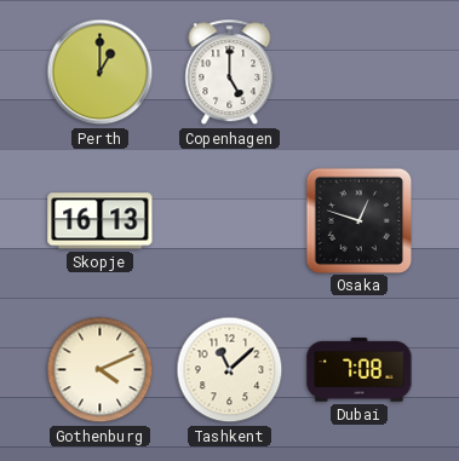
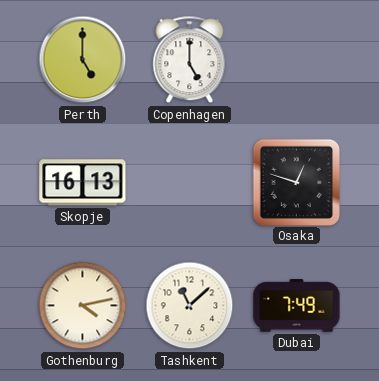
Perth: 1:00 -> 5:00
Gothenburg: 4:11 -> 4:13
Dubai: 7:08 -> 7:49
